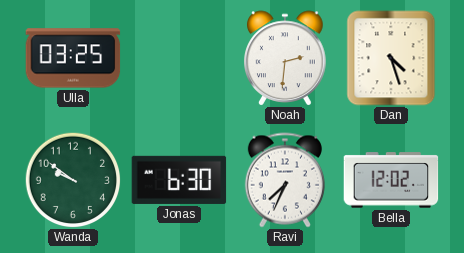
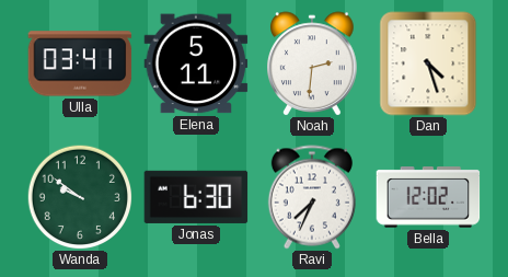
Ulla: 03:25 -> 03:41
Elena: none -> 5:11
